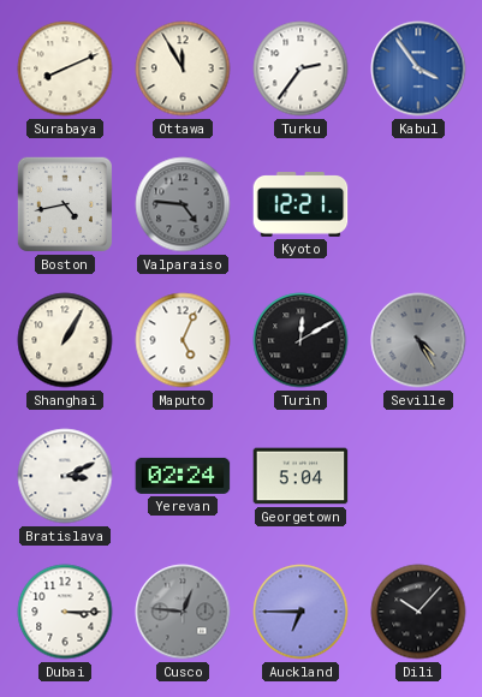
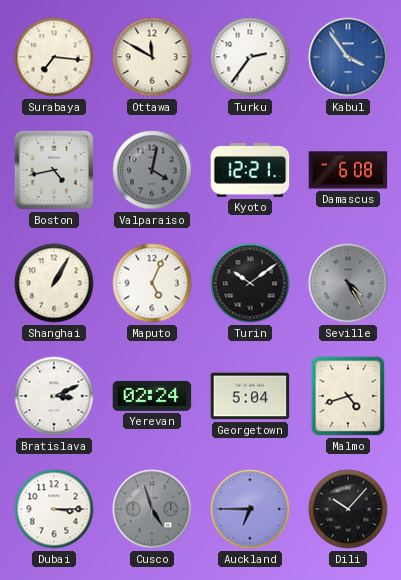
Surabaya: 8:11 -> 7:16
Ottawa: 11:55 -> 11:50
Valparaiso: 4:46 -> 4:02
Damascus: none -> 6:08
Turin: 12:10 -> 10:09
Malmo: none -> 4:42
Cusco: 12:46 -> 4:57
